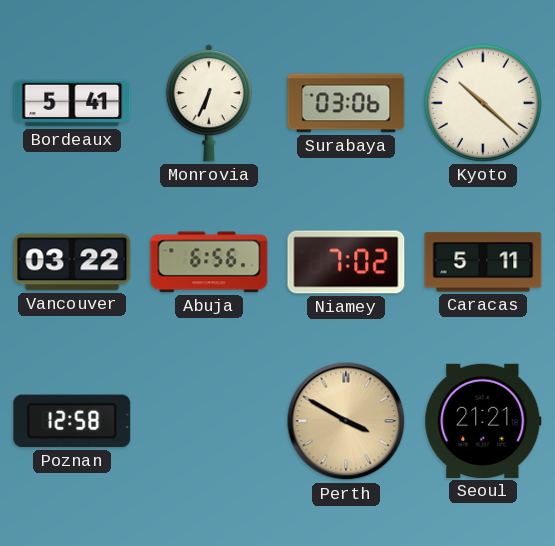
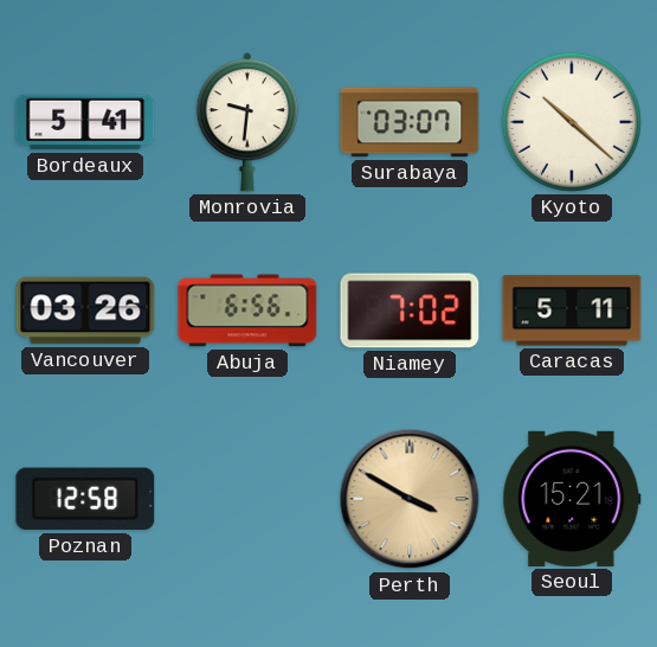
Monrovia: 6:34 -> 9:31
Surabaya: 03:06 -> 03:07
Vancouver: 03:22 -> 03:26
Seoul: 21:21 -> 15:21
